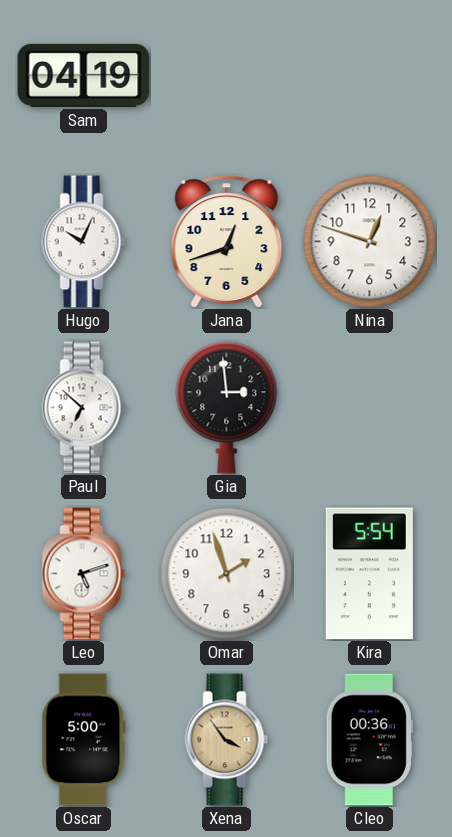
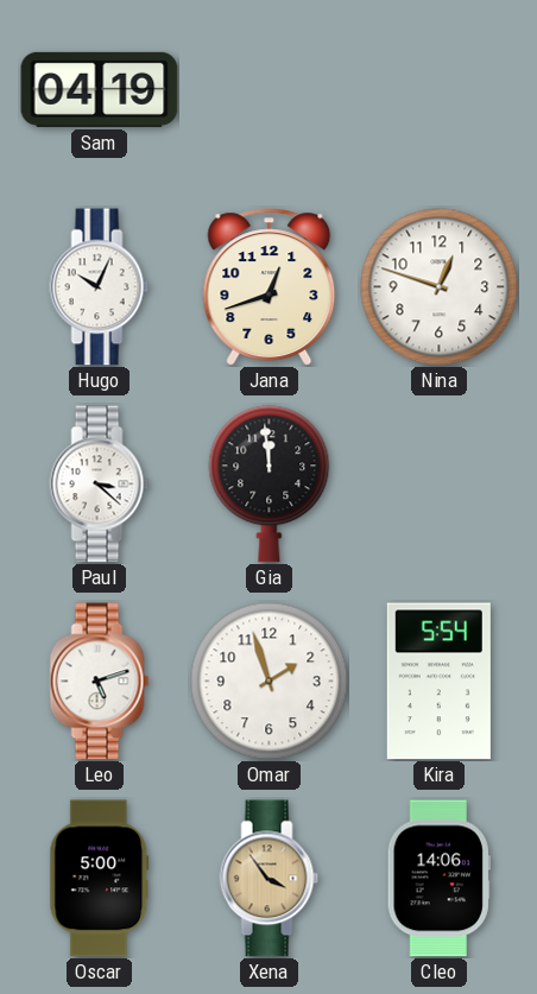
Paul: 6:52 -> 3:22
Gia: 2:59 -> 11:59
Cleo: 00:36 -> 14:06
